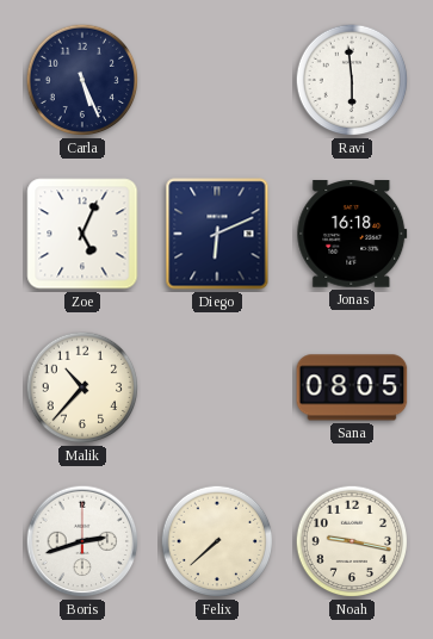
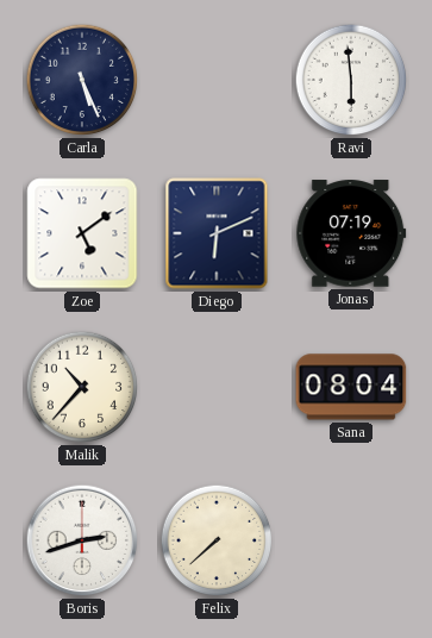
Zoe: 5:04 -> 5:09
Jonas: 16:18 -> 07:19
Sana: 08:05 -> 08:04
Noah: 9:17 -> none
